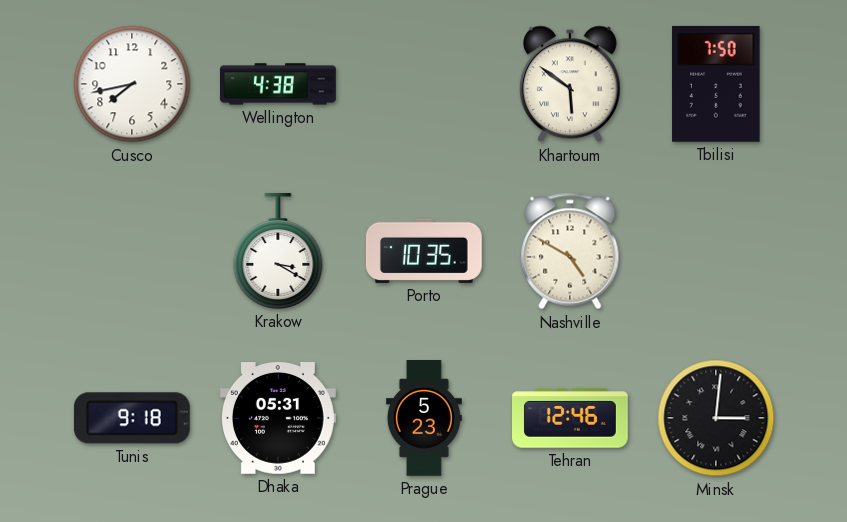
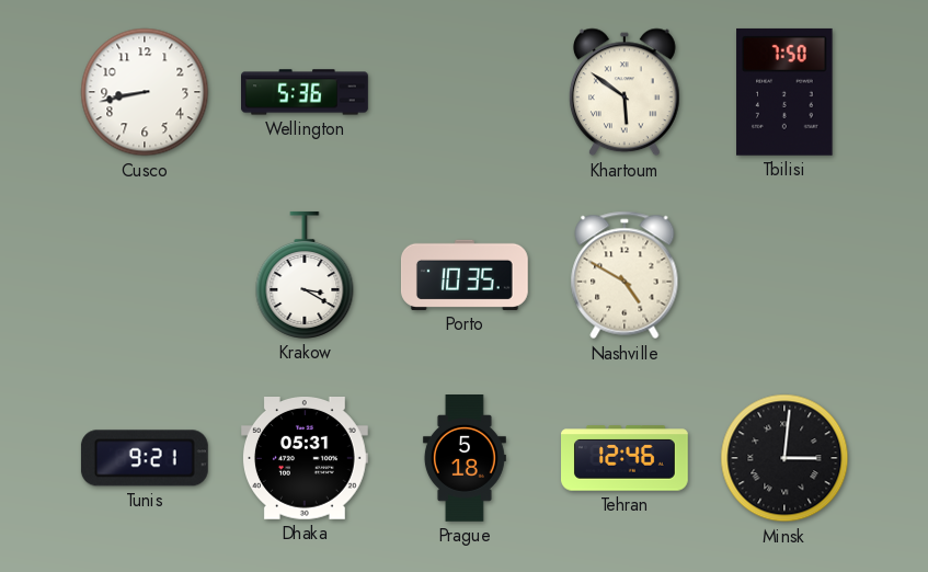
Cusco: 7:43 -> 8:43
Wellington: 4:38 -> 5:36
Tunis: 9:18 -> 9:21
Prague: 5:23 -> 5:18
